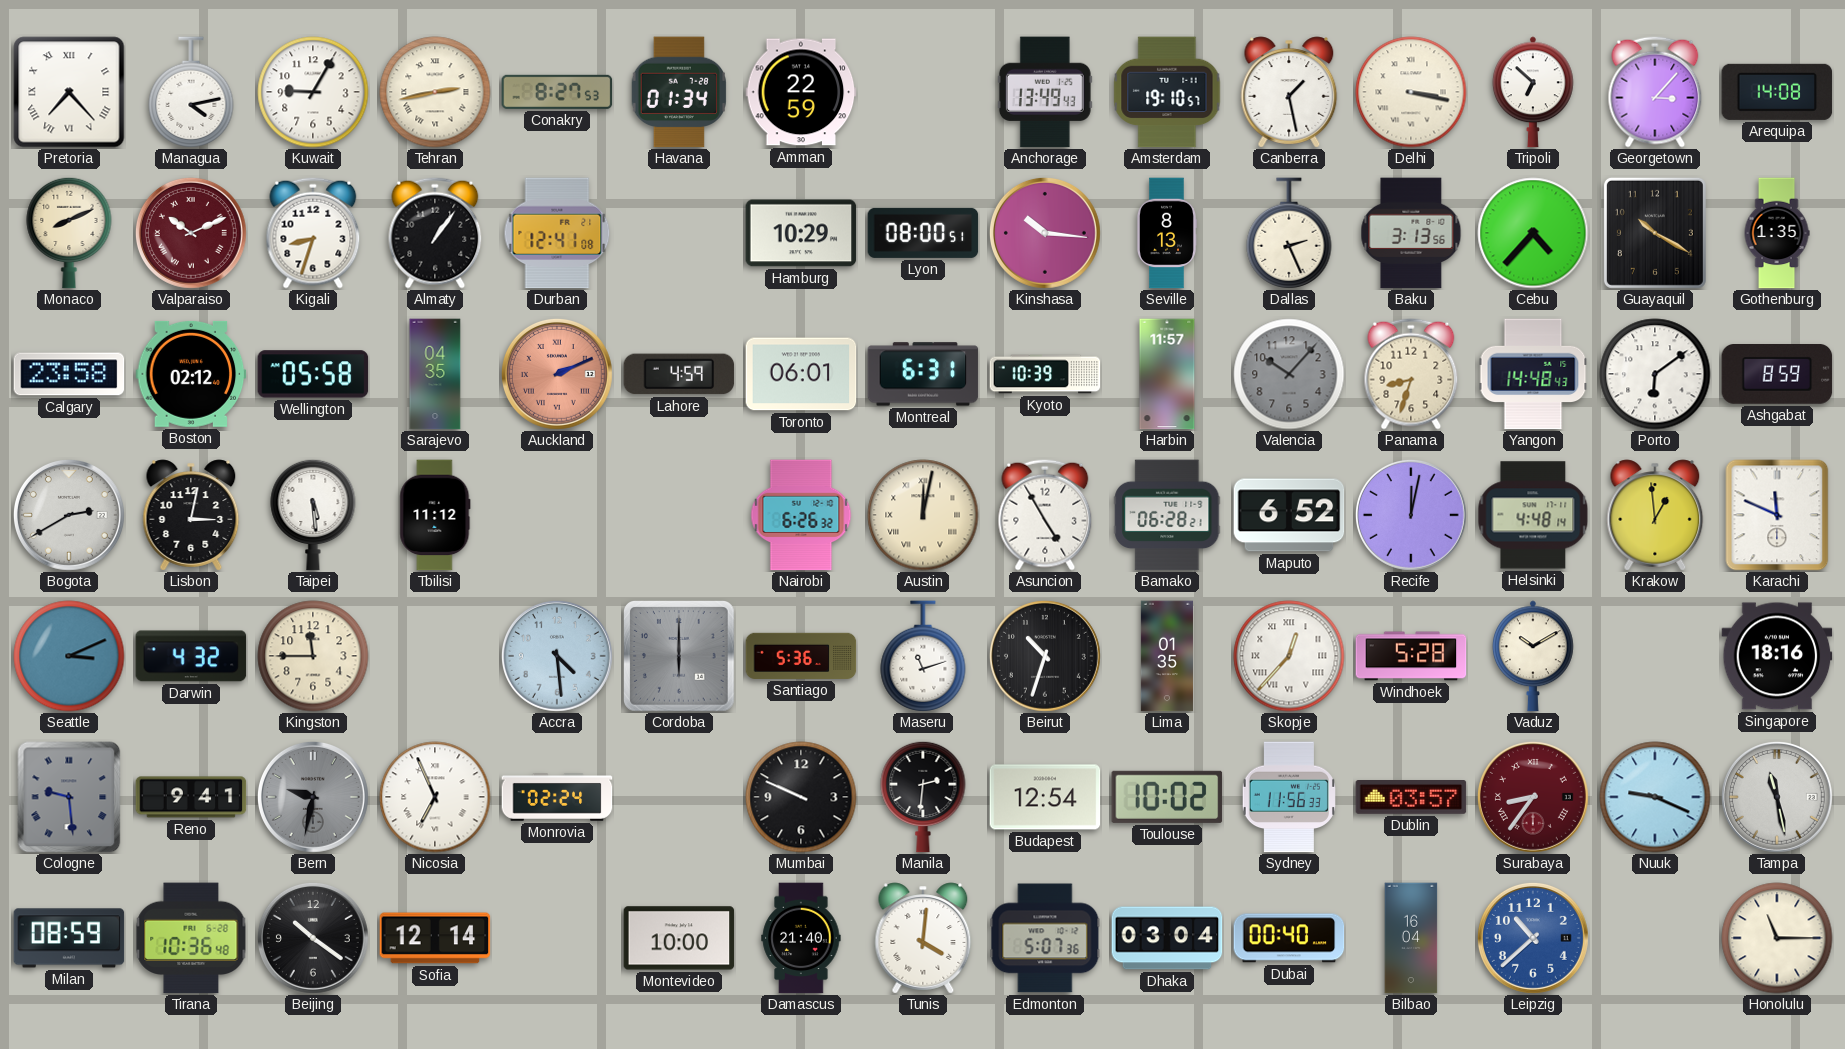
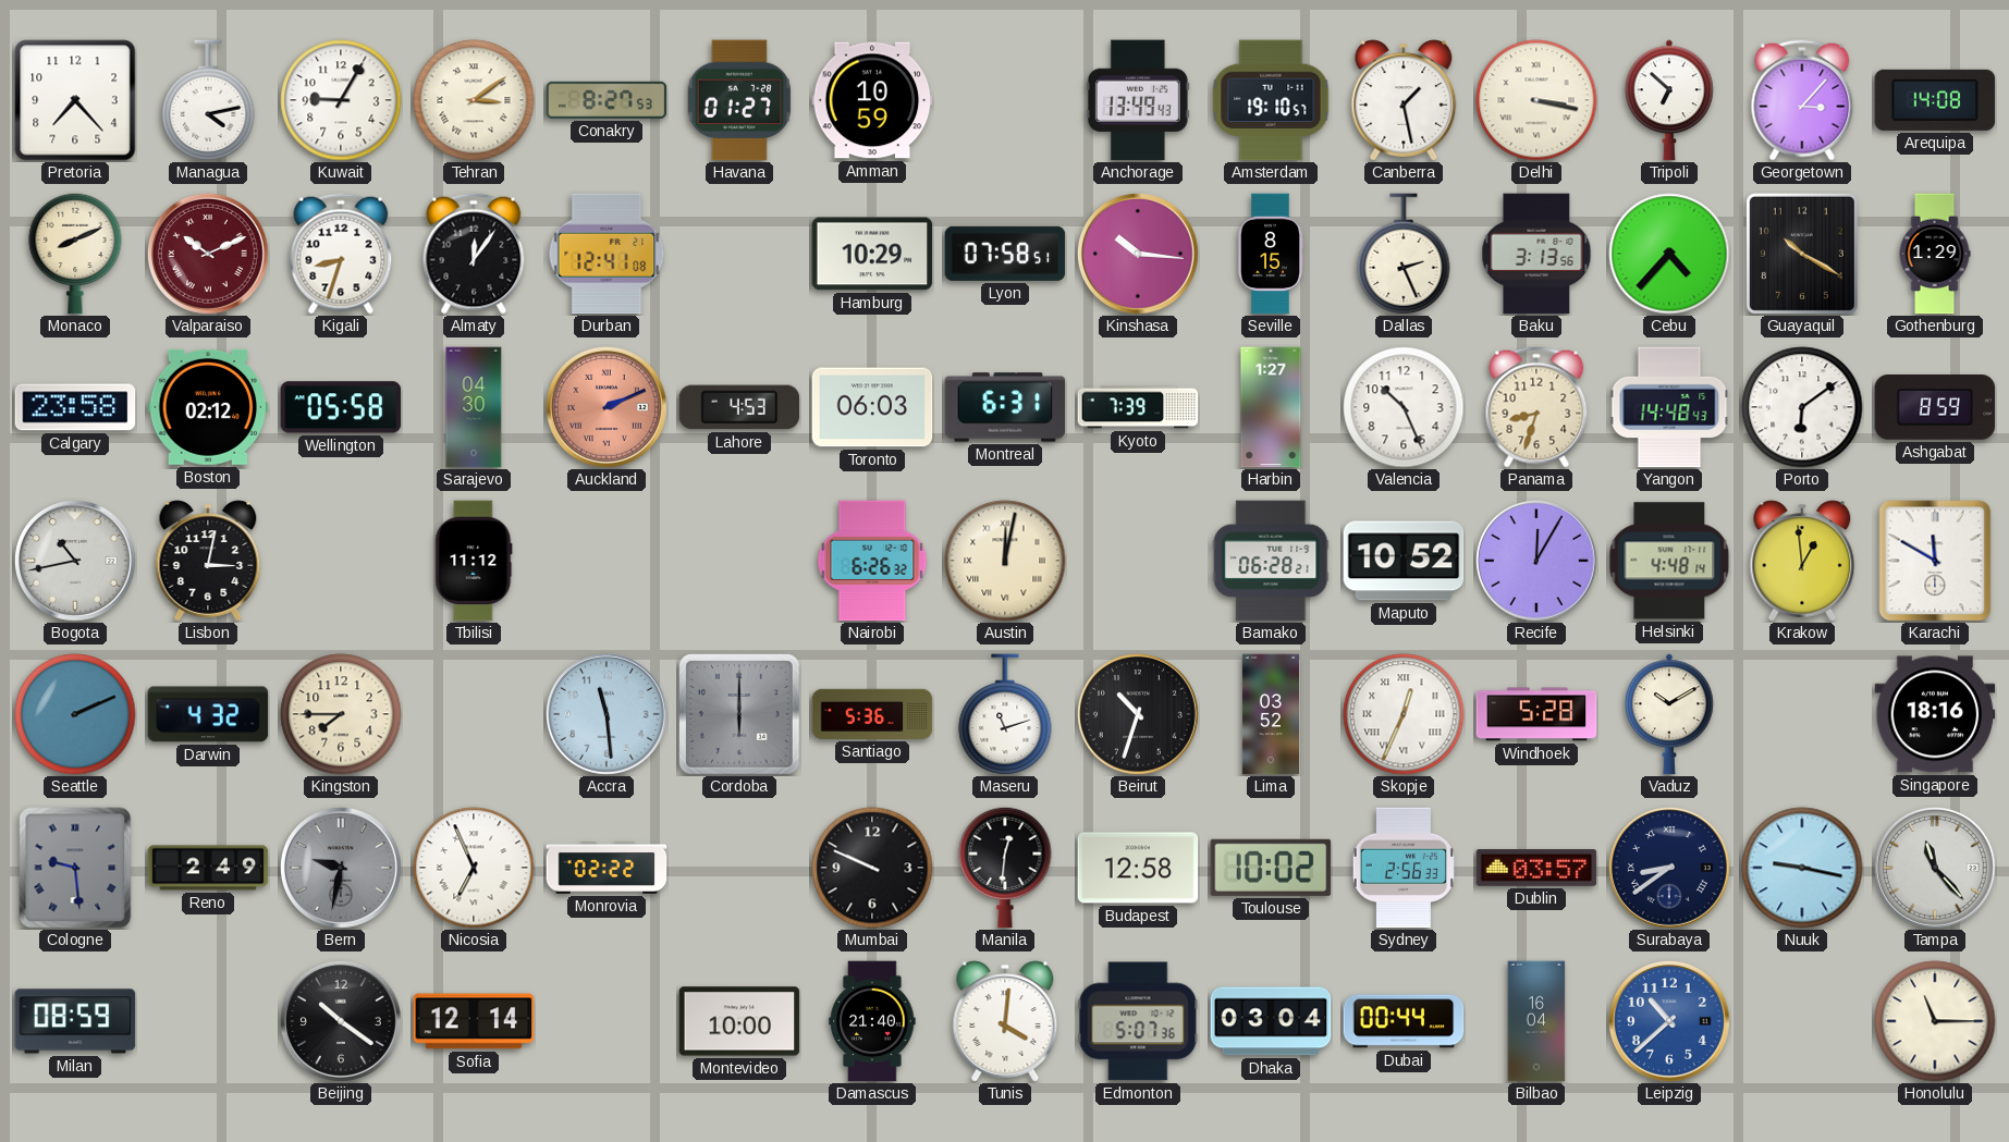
Pretoria numerals: Roman -> Arabic
Tehran: 2:43 -> 3:09
Havana: 01:34 -> 01:27
Amman: 22:59 -> 10:59
Almaty: 1:06 -> 12:06
Lyon: 08:00 -> 07:58
Seville: 8:13 -> 8:15
Gothenburg: 1:35 -> 1:29
Sarajevo: 04:35 -> 04:30
Lahore: 4:59 -> 4:53
Toronto: 06:01 -> 06:03
Kyoto: 10:39 -> 7:39
Harbin: 11:57 -> 1:27
Valencia: 10:07 -> 10:26
Valencia dial: grey -> white
Bogota: 2:40 -> 10:43
Taipei: 5:29 -> none
Asuncion: 4:55 -> none
Maputo: 6:52 -> 10:52
Recife: 12:02 -> 12:05
Karachi: 11:49 -> 11:50
Seattle: 3:11 -> 2:11
Kingston: 11:45 -> 7:45
Accra: 4:29 -> 11:29
Lima: 01:35 -> 03:52
Skopje: 12:37 -> 12:34
Reno: 9:41 -> 2:49
Monrovia: 02:24 -> 02:22
Manila: 2:31 -> 12:31
Budapest: 12:54 -> 12:58
Sydney: 11:56 -> 2:56
Surabaya: 8:36 -> 8:39
Surabaya dial: burgundy -> navy
Nuuk: 9:19 -> 9:17
Tampa: 11:28 -> 11:23
Tirana: 10:36 -> none
Dubai: 00:40 -> 00:44
